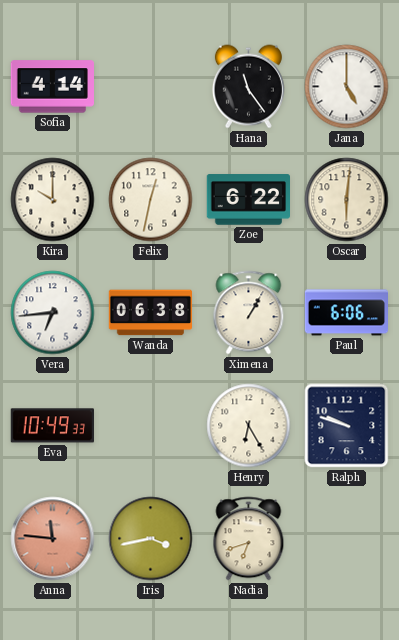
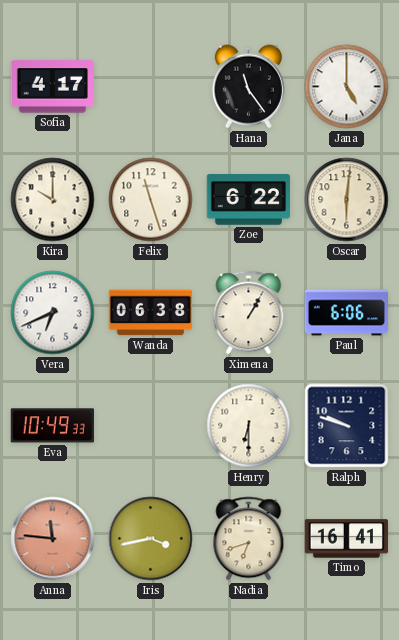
Sofia: 4:14 -> 4:17
Felix: 12:32 -> 11:27
Vera: 6:44 -> 6:41
Henry: 6:25 -> 6:30
Timo: none -> 16:41
